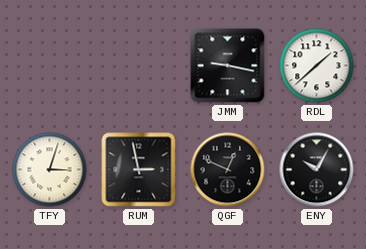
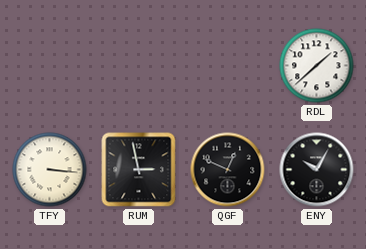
JMM: 9:17 -> none
TFY: 3:03 -> 3:16
